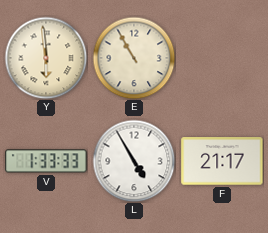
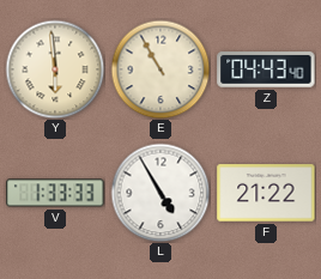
Z: none -> 04:43
F: 21:17 -> 21:22
